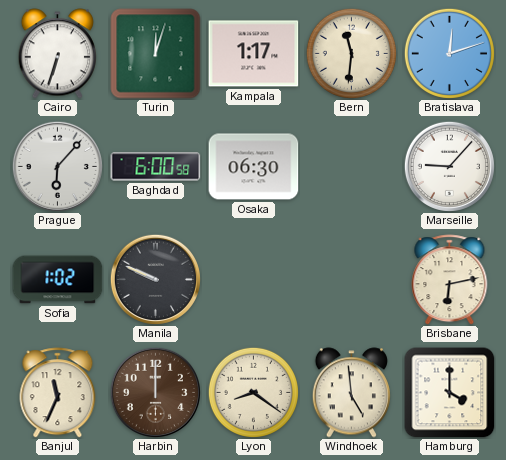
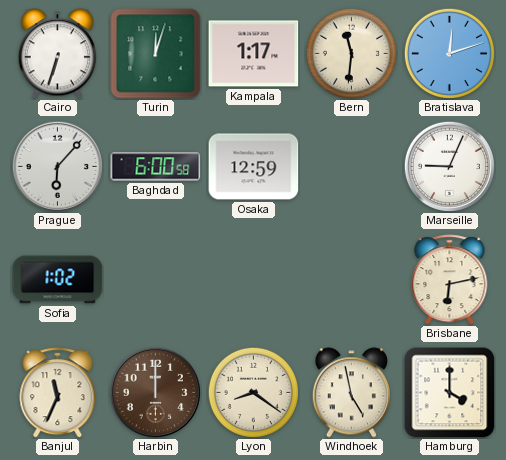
Osaka: 06:30 -> 12:59
Marseille: 9:07 -> 9:04
Manila: 9:49 -> none
Windhoek: 4:59 -> 4:58
